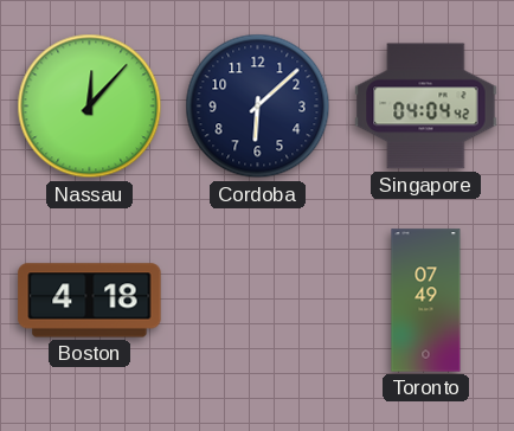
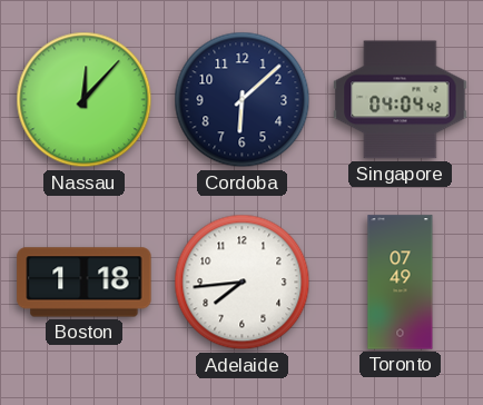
Boston: 4:18 -> 1:18
Adelaide: none -> 7:44
